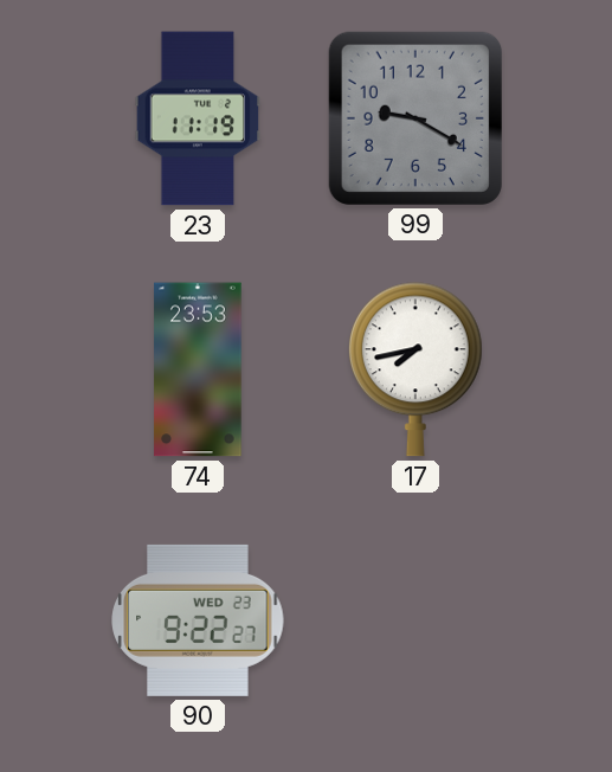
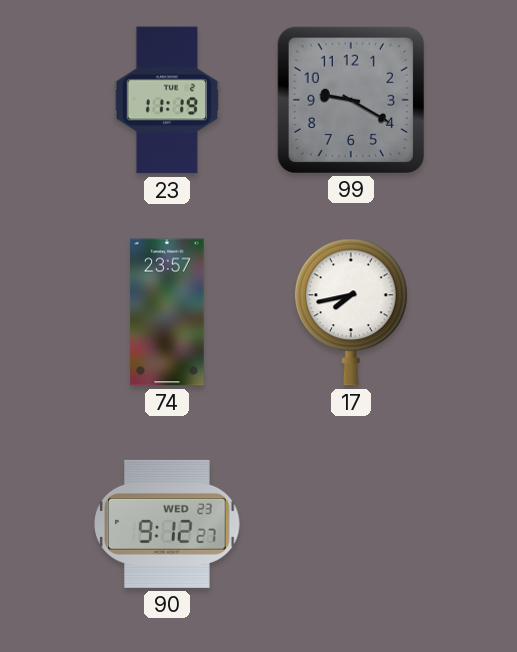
74: 23:53 -> 23:57
90: 9:22 -> 9:12
